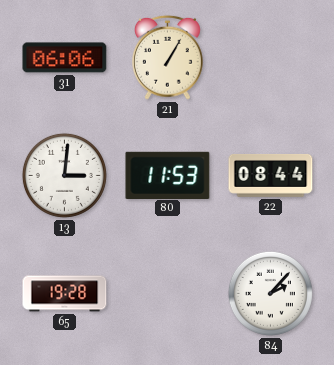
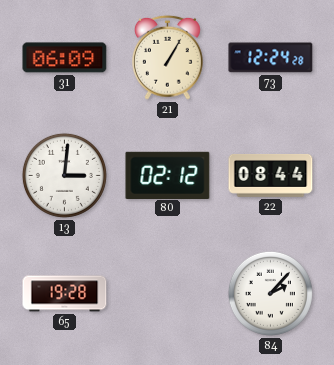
31: 06:06 -> 06:09
73: none -> 12:24
80: 11:53 -> 02:12
